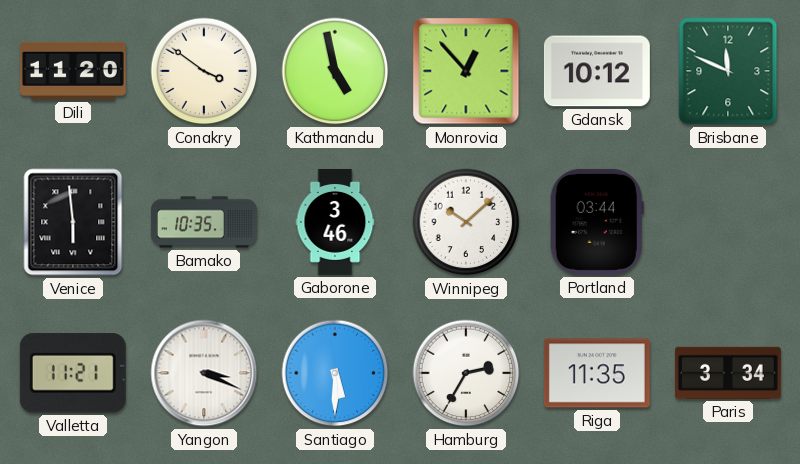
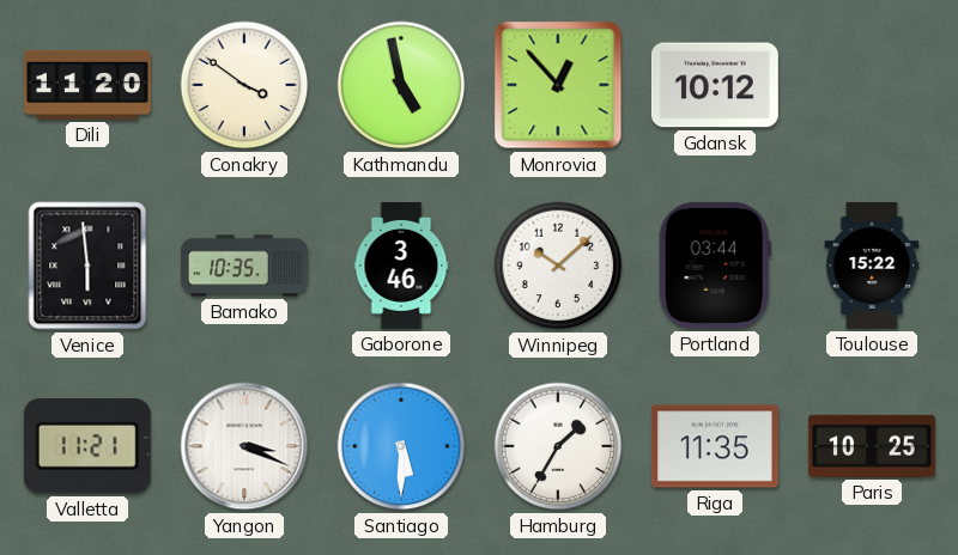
Brisbane: 11:49 -> none
Toulouse: none -> 15:22
Hamburg: 2:35 -> 1:35
Paris: 3:34 -> 10:25
